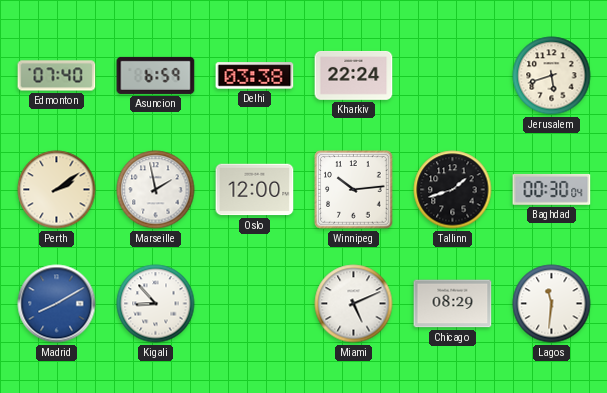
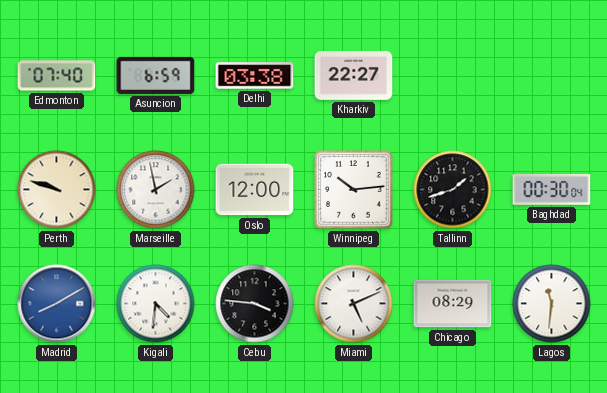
Kharkiv: 22:24 -> 22:27
Jerusalem: 5:42 -> none
Perth: 2:09 -> 9:48
Kigali: 8:53 -> 4:31
Cebu: none -> 3:46
